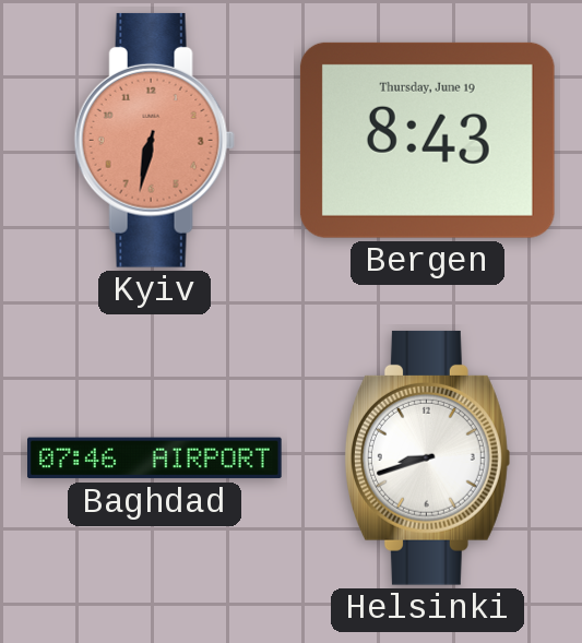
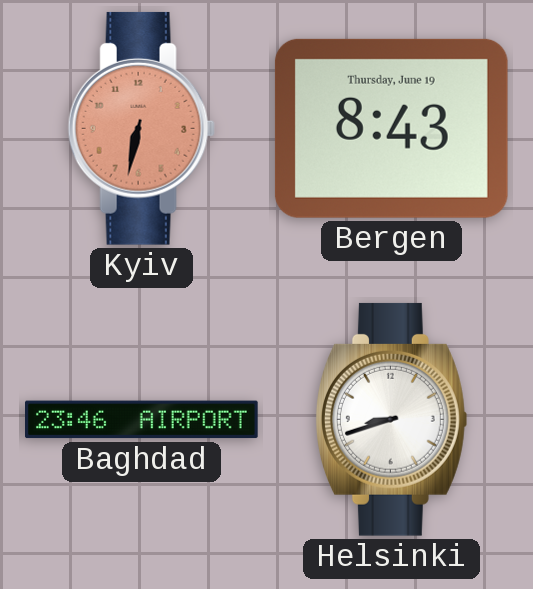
Baghdad: 07:46 -> 23:46
